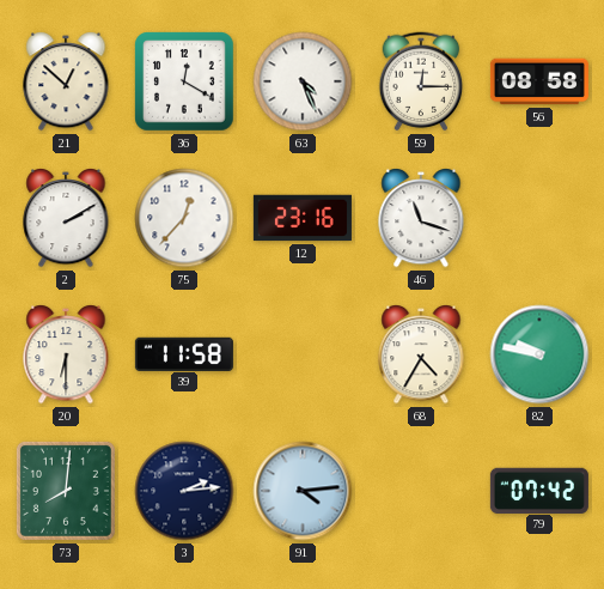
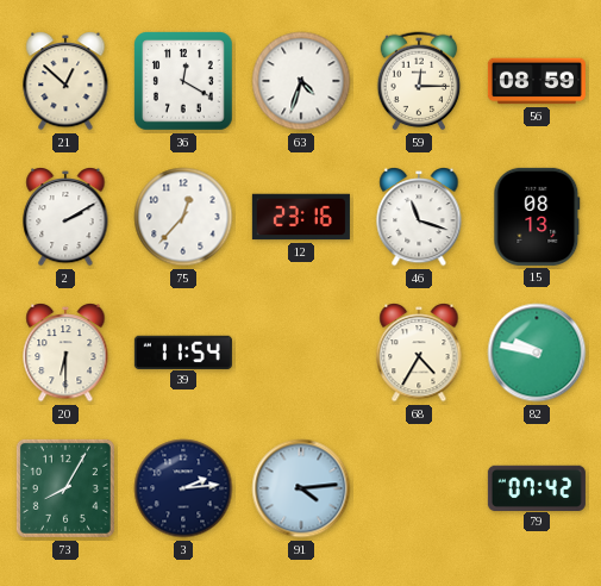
63: 4:26 -> 4:33
56: 08:58 -> 08:59
15: none -> 08:13
39: 11:58 -> 11:54
73: 8:01 -> 8:05
